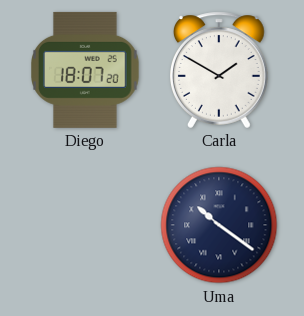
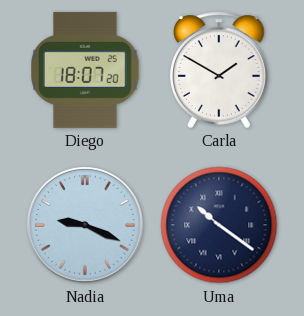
Nadia: none -> 9:19
